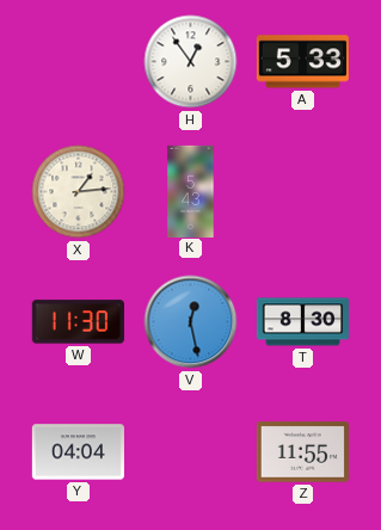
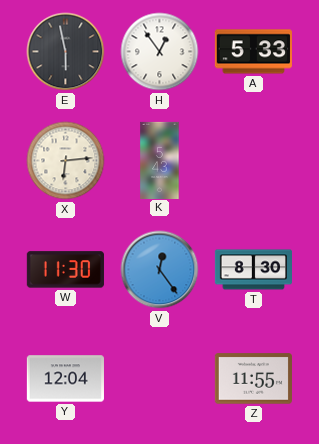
E: none -> 5:58
X: 1:14 -> 6:14
V: 12:28 -> 12:24
Y: 04:04 -> 12:04
